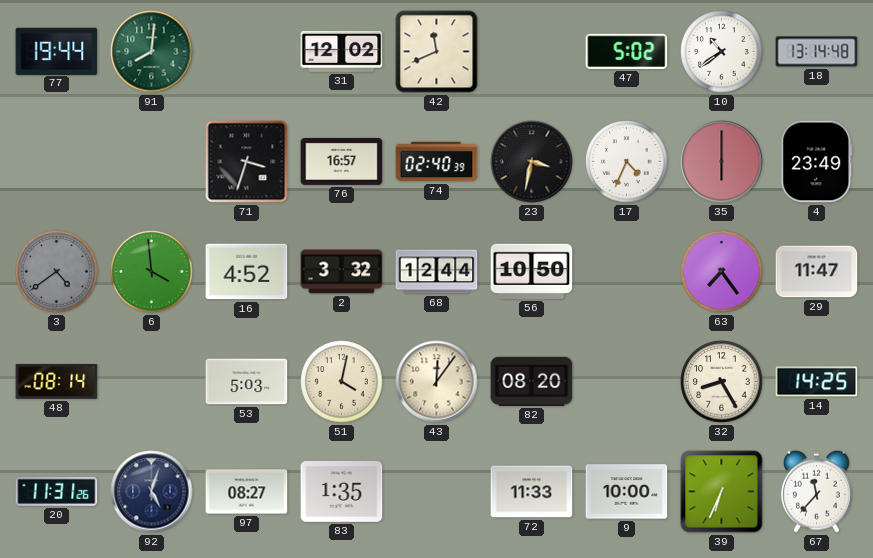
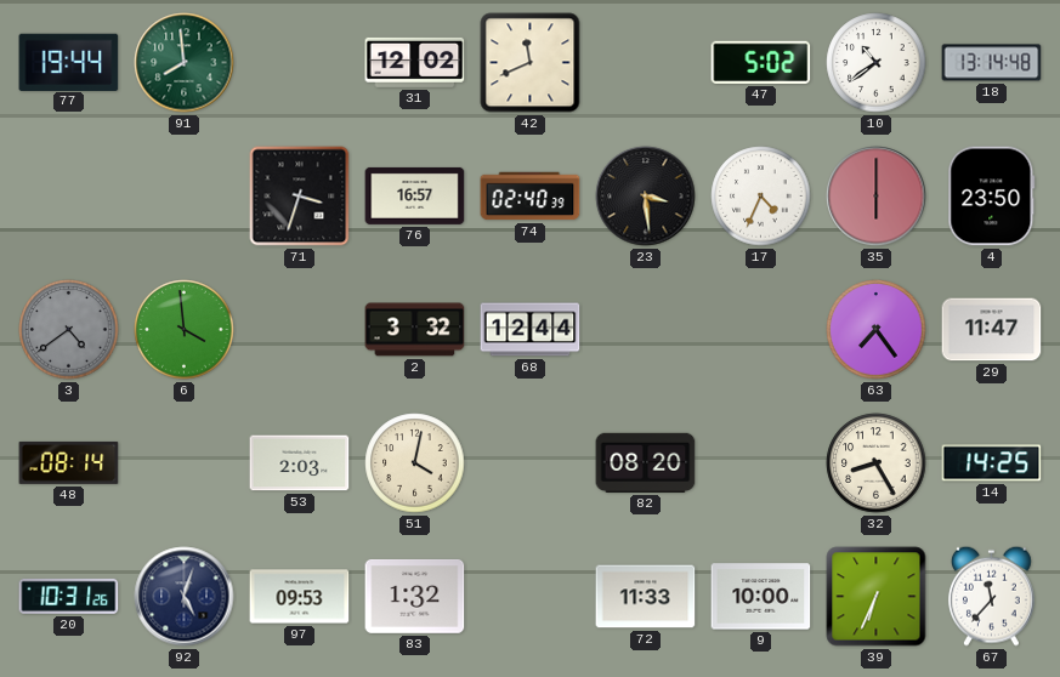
91: 8:01 -> 7:59
23: 3:32 -> 3:29
4: 23:49 -> 23:50
16: 4:52 -> none
56: 10:50 -> none
53: 5:03 -> 2:03
43: 12:06 -> none
20: 11:31 -> 10:31
97: 08:27 -> 09:53
83: 1:35 -> 1:32
